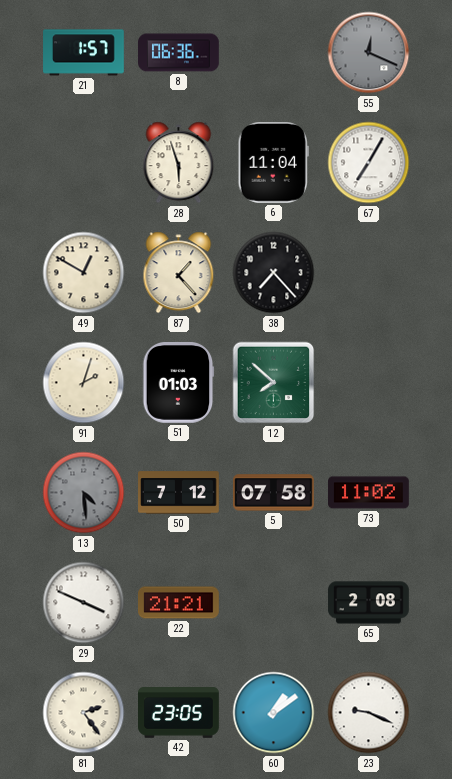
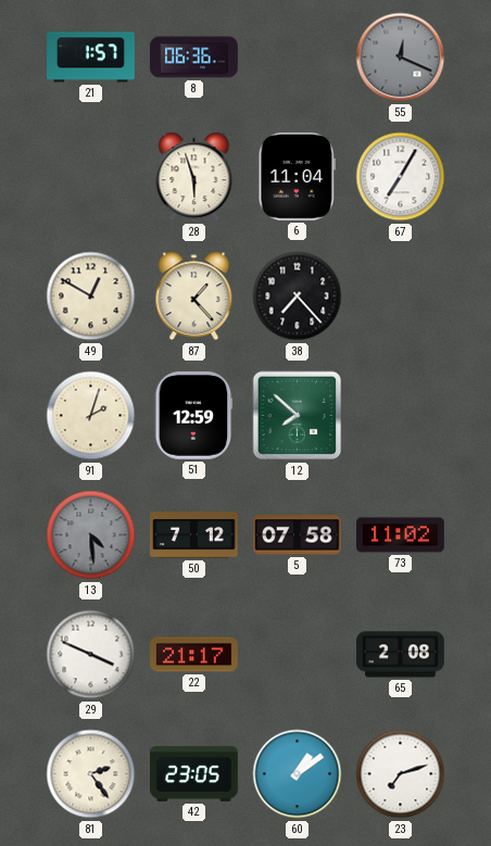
51: 01:03 -> 12:59
22: 21:21 -> 21:17
23: 9:19 -> 7:12
